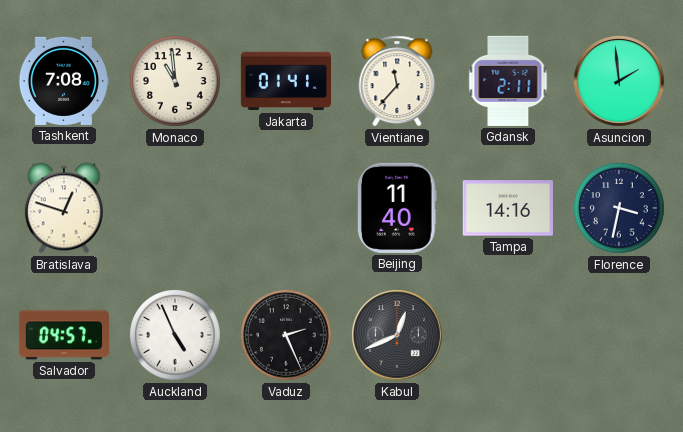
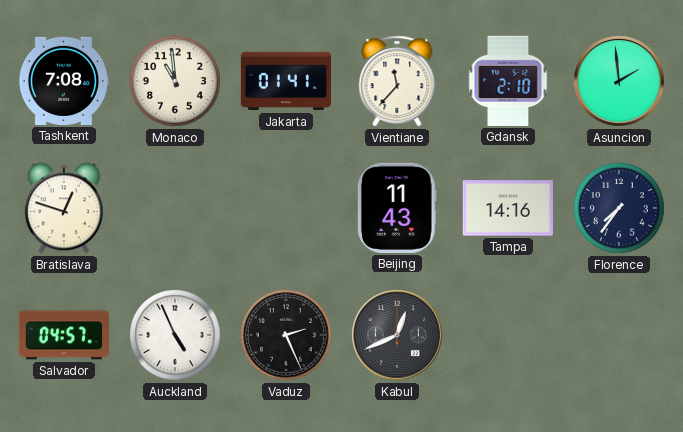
Gdansk: 2:11 -> 2:10
Beijing: 11:40 -> 11:43
Florence: 3:32 -> 7:36
